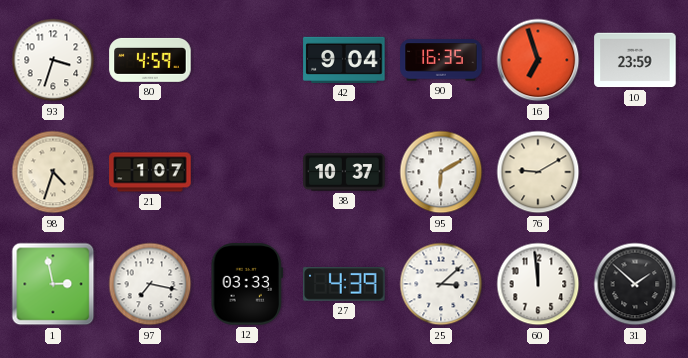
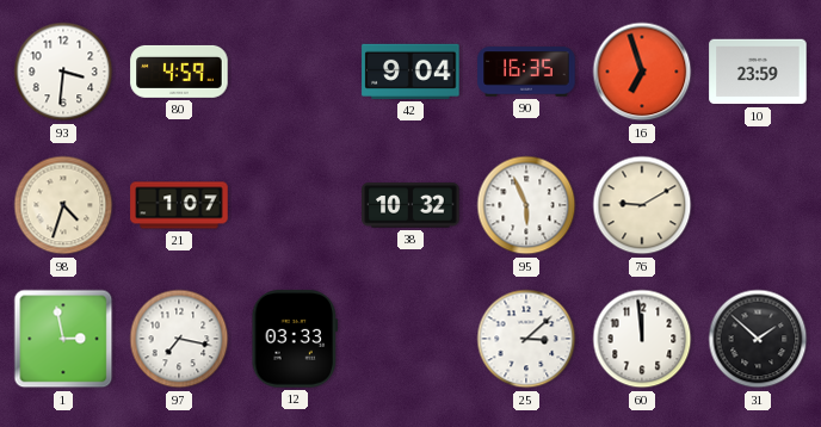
93: 3:33 -> 3:31
38: 10:37 -> 10:32
95: 6:10 -> 5:56
27: 4:39 -> none
